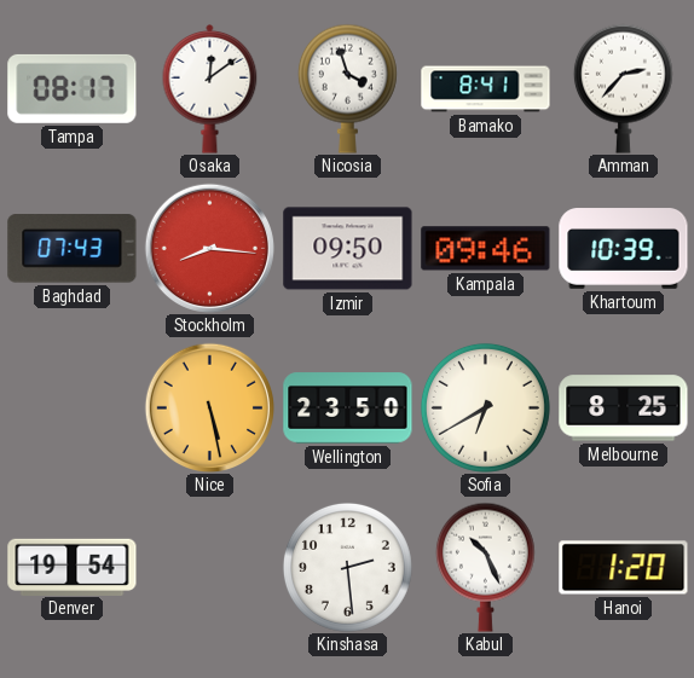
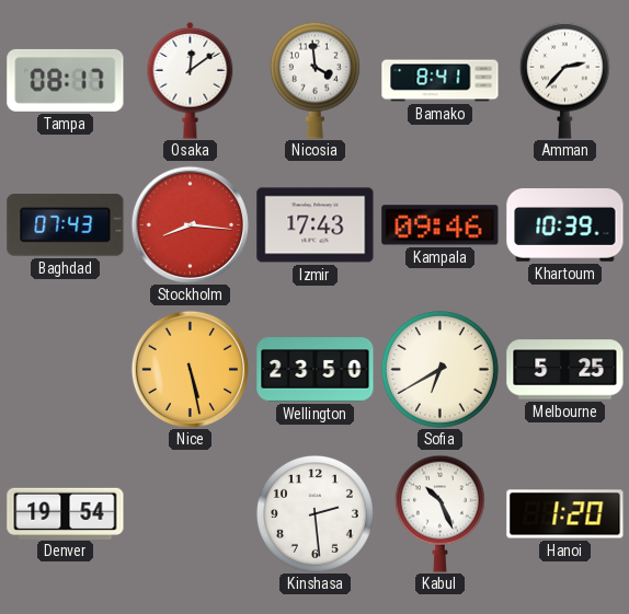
Nicosia: 3:57 -> 3:59
Izmir: 09:50 -> 17:43
Melbourne: 8:25 -> 5:25
